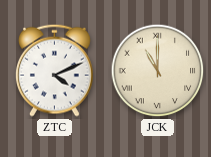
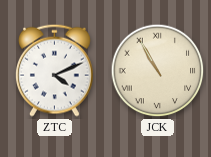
JCK: 11:00 -> 10:55
